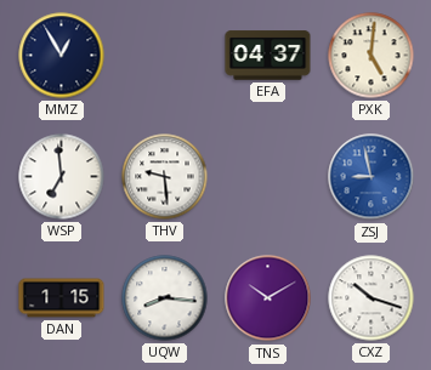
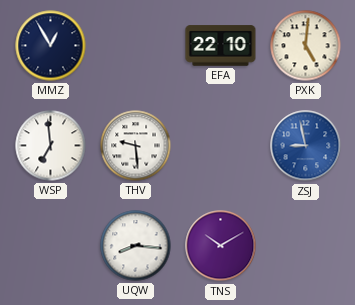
EFA: 04:37 -> 22:10
DAN: 1:15 -> none
CXZ: 10:18 -> none
